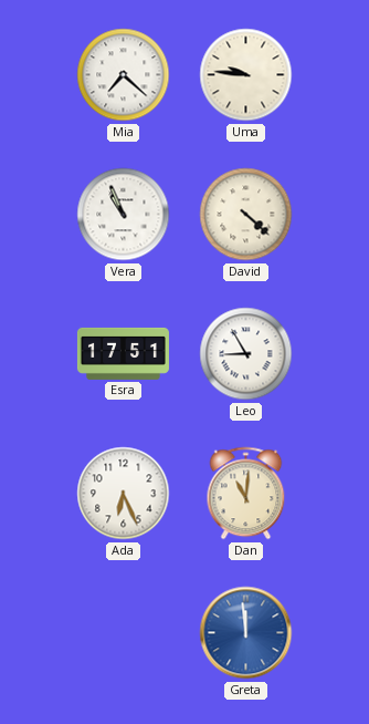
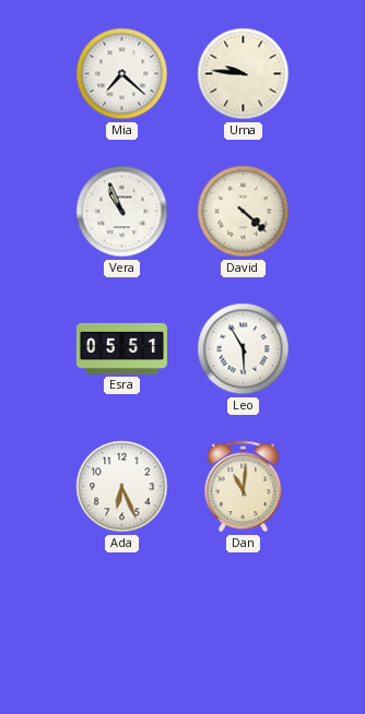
Esra: 17:51 -> 05:51
Leo: 8:55 -> 5:55
Greta: 11:59 -> none
